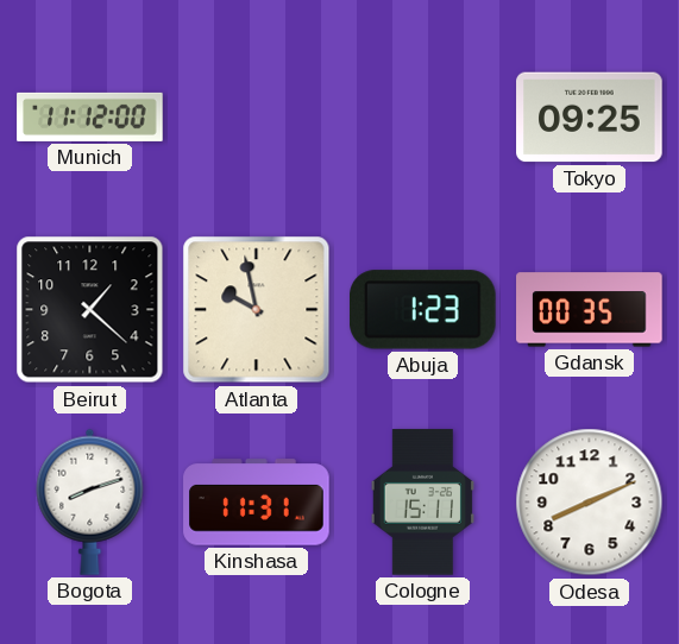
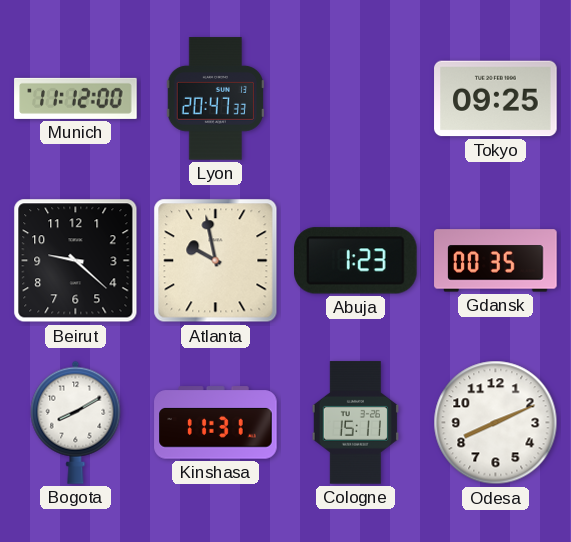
Lyon: none -> 20:47
Beirut: 1:22 -> 9:22
Bogota: 8:12 -> 8:10
